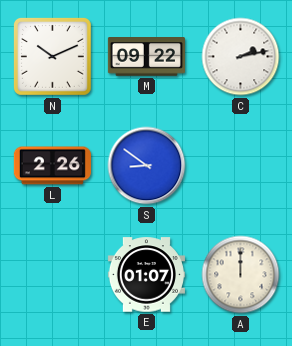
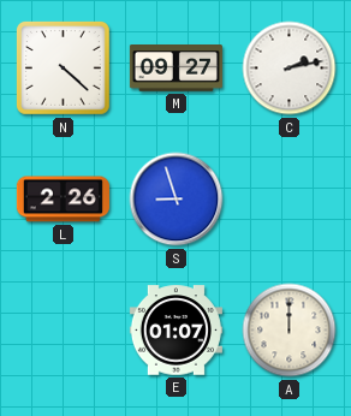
N: 10:11 -> 4:22
M: 09:22 -> 09:27
S: 8:51 -> 8:57
